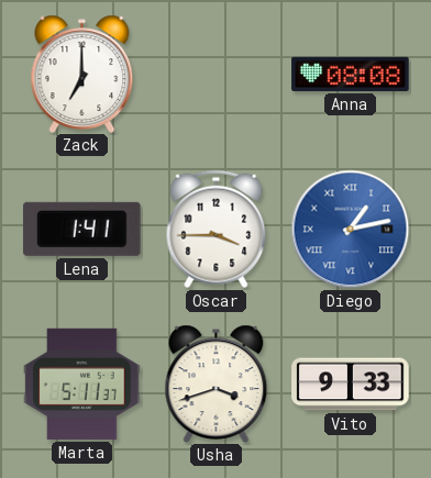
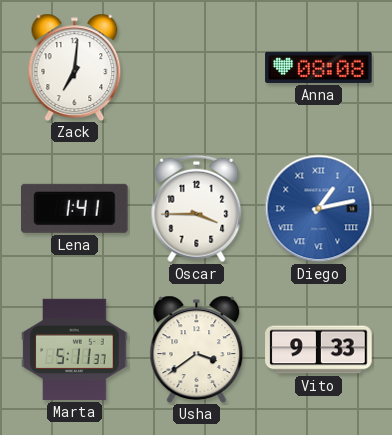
Zack: 7:00 -> 7:01
Usha: 3:42 -> 3:39
